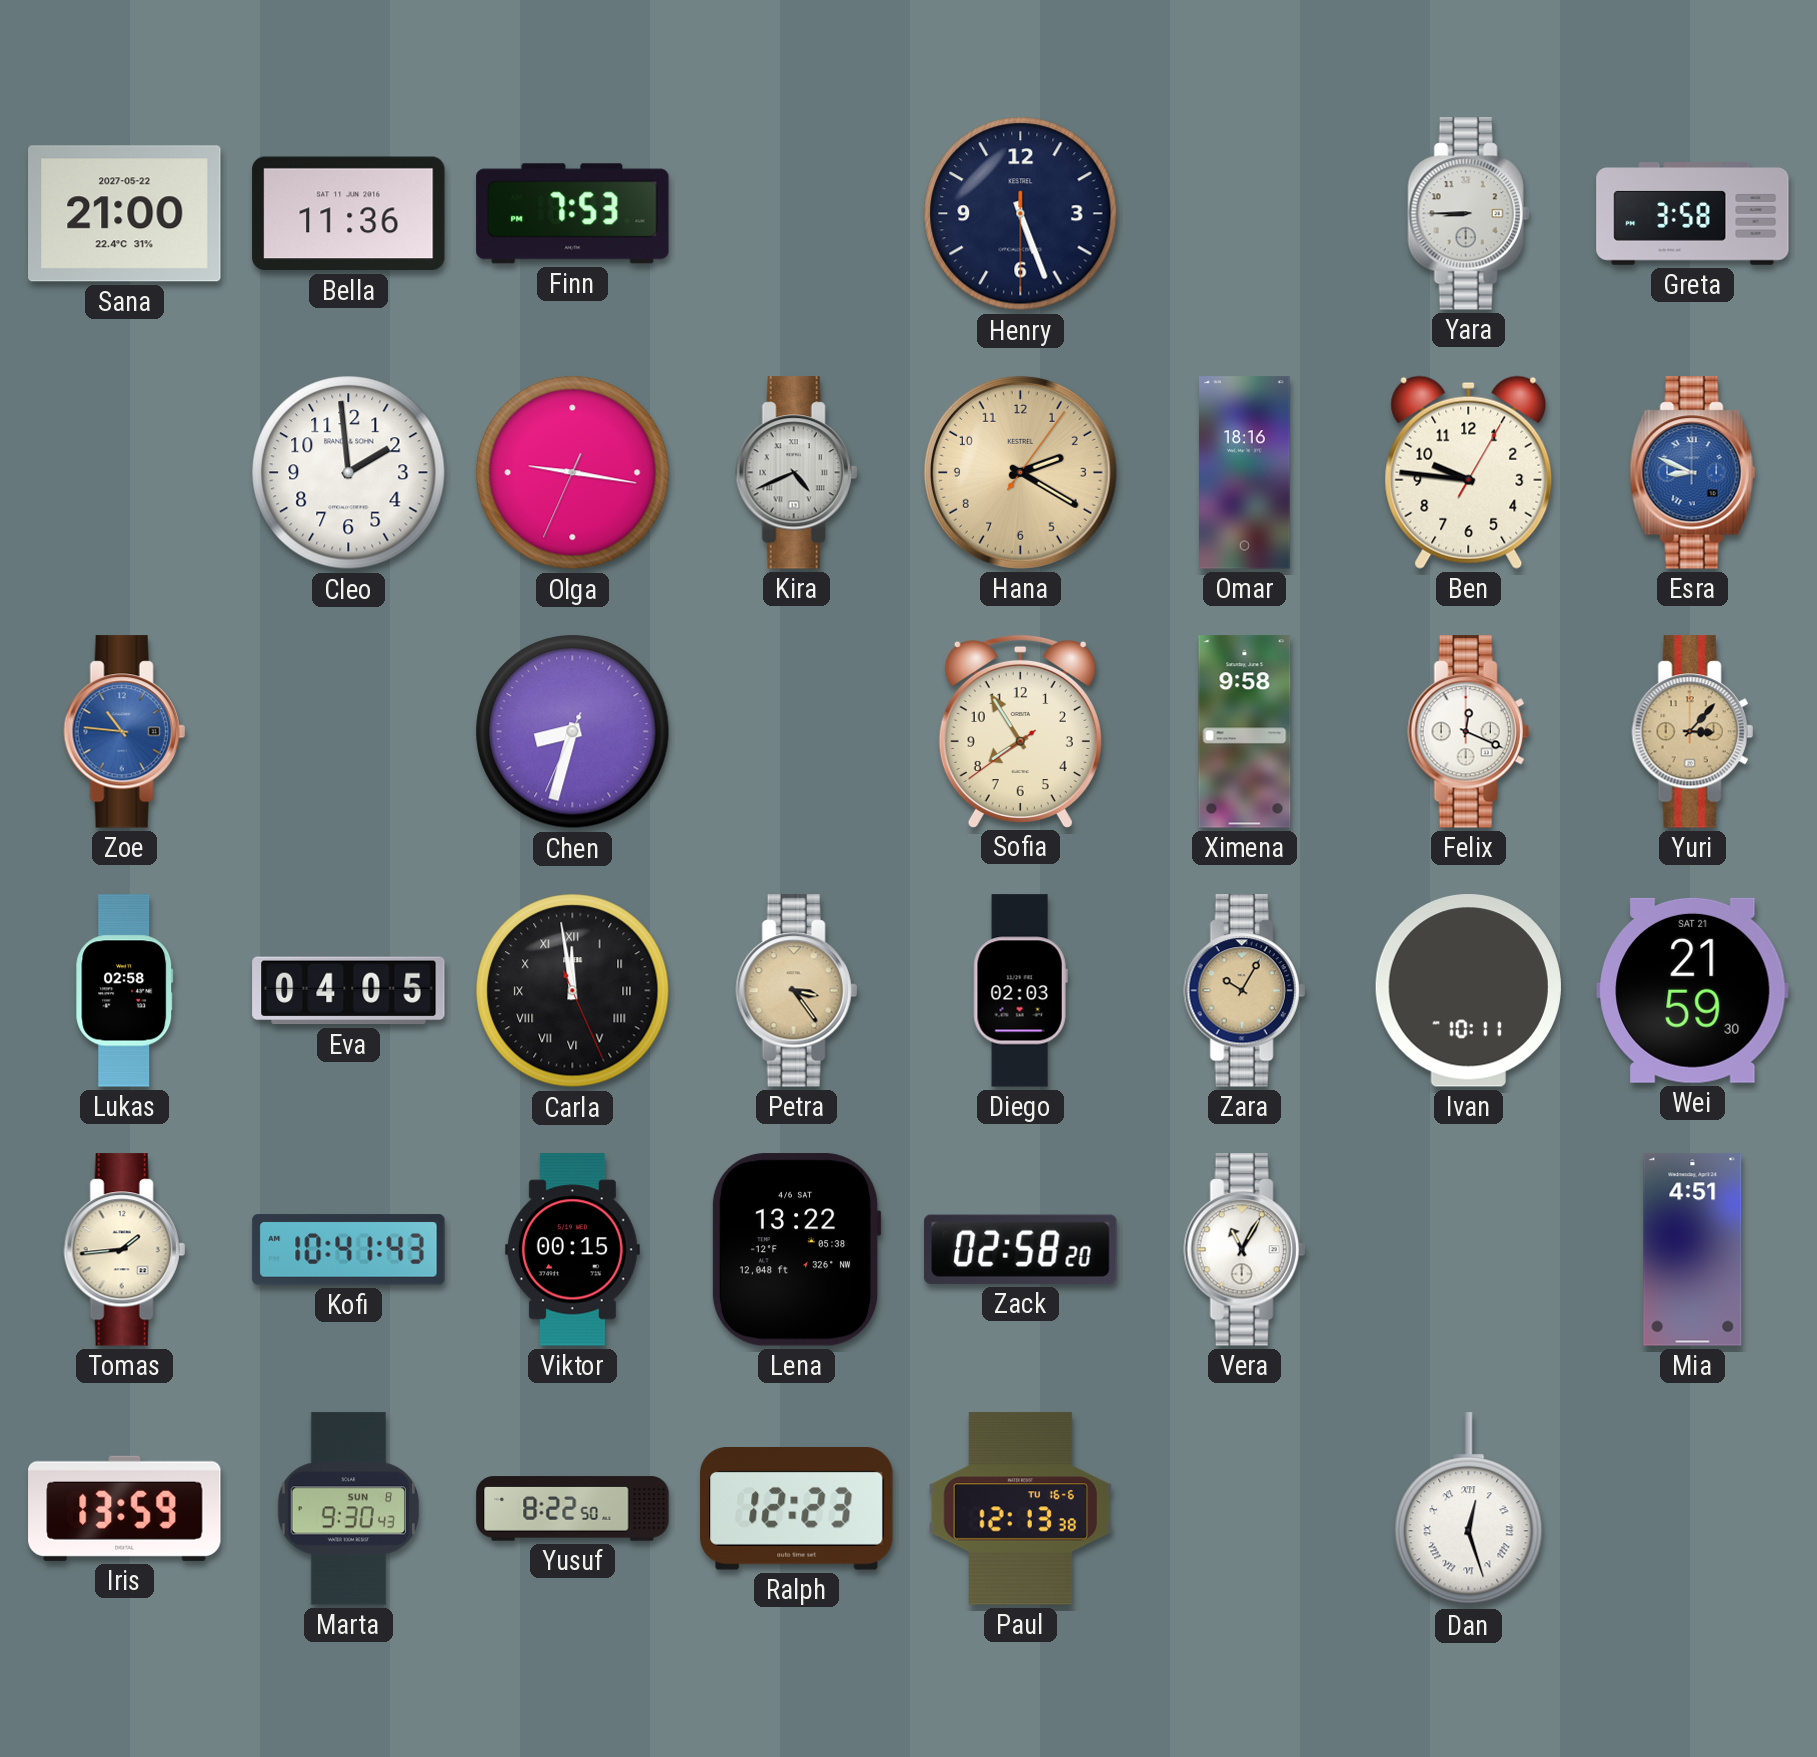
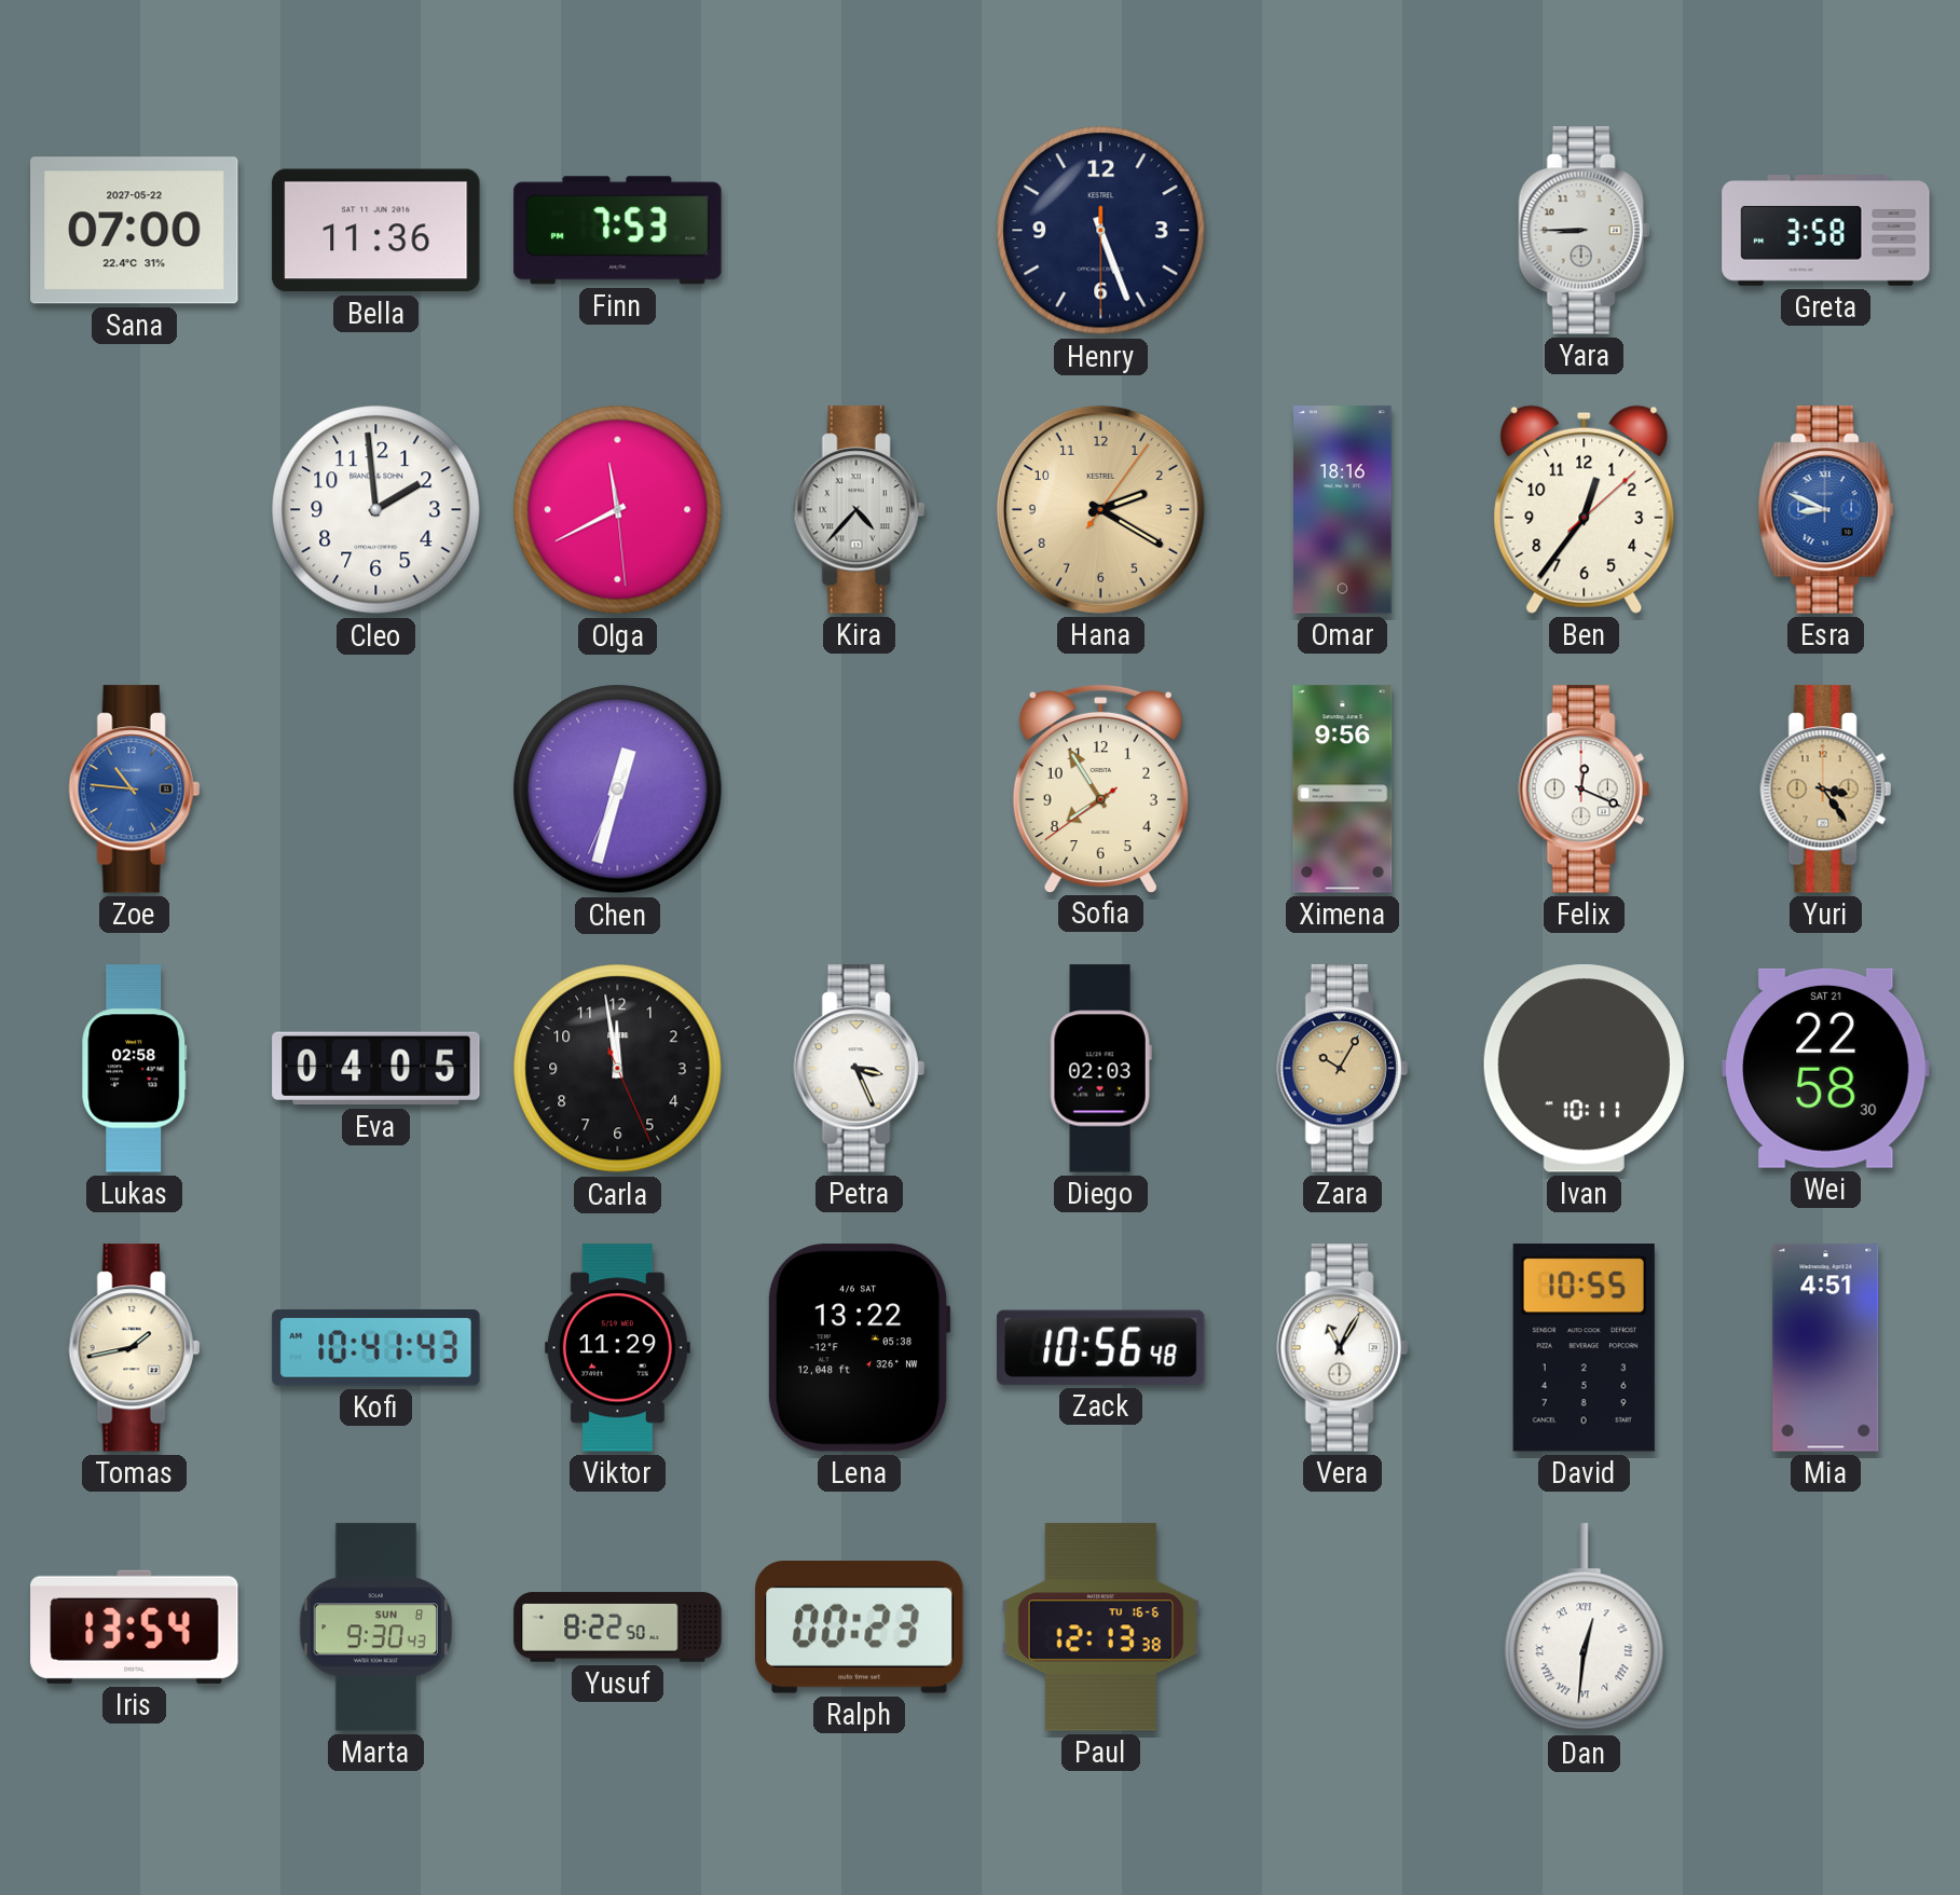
Sana: 21:00 -> 07:00
Olga: 9:16 -> 11:40
Kira: 4:41 -> 4:37
Ben: 9:46 -> 12:36
Chen: 8:32 -> 12:32
Ximena: 9:58 -> 9:56
Yuri: 3:07 -> 3:24
Carla numerals: Roman -> Arabic
Petra: 3:24 -> 3:26
Petra dial: champagne -> white
Wei: 21:59 -> 22:58
Tomas: 1:44 -> 1:43
Viktor: 00:15 -> 11:29
Zack: 02:58 -> 10:56
David: none -> 10:55
Iris: 13:59 -> 13:54
Ralph: 12:23 -> 00:23
Dan: 12:27 -> 12:31
